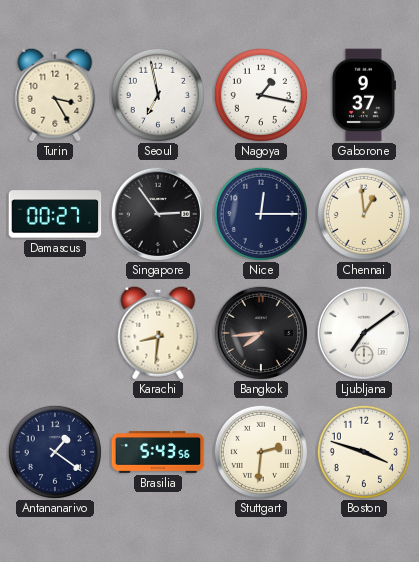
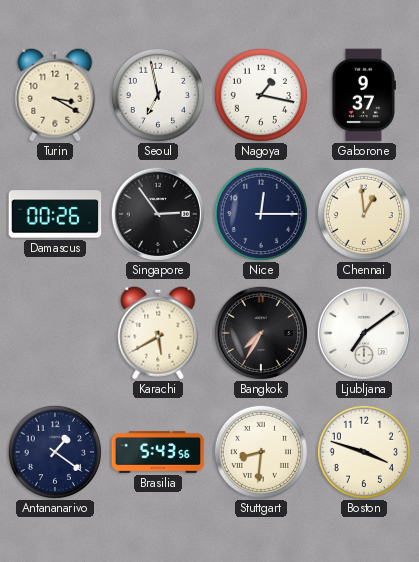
Turin: 3:25 -> 3:20
Damascus: 00:27 -> 00:26
Karachi: 8:31 -> 5:40
Bangkok: 7:44 -> 7:35
Stuttgart: 2:31 -> 8:31
